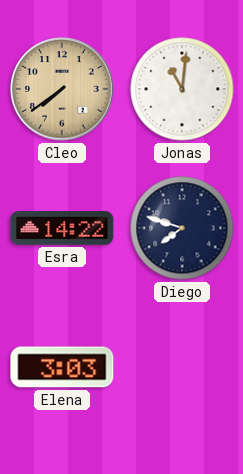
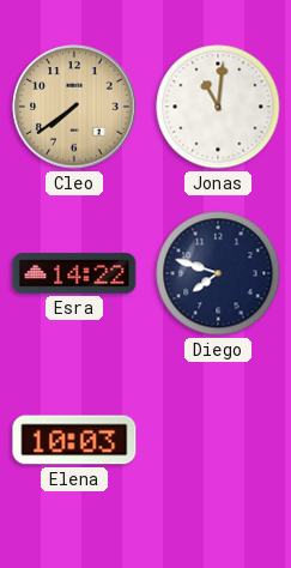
Elena: 3:03 -> 10:03
